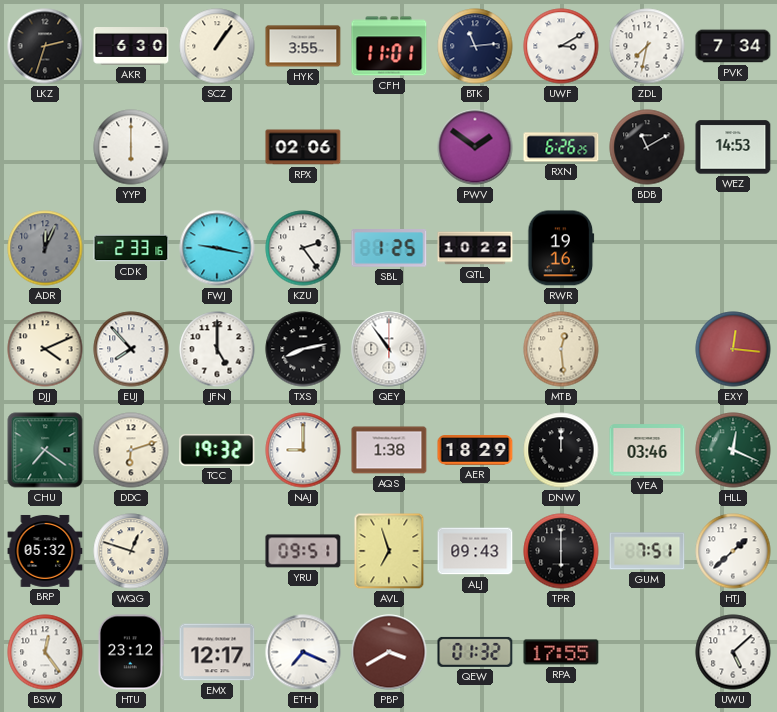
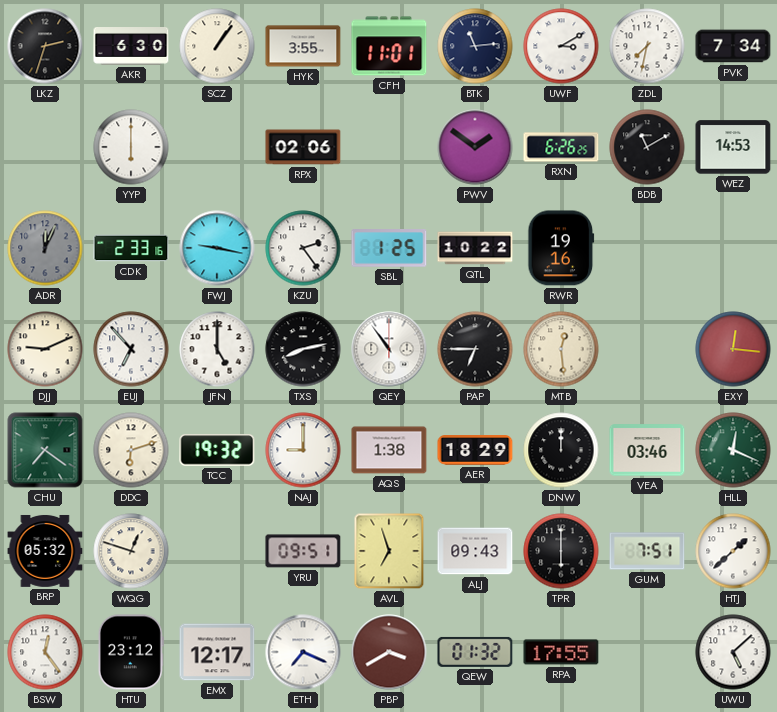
DJJ: 4:11 -> 9:11
EUJ: 7:53 -> 6:53
PAP: none -> 6:45
